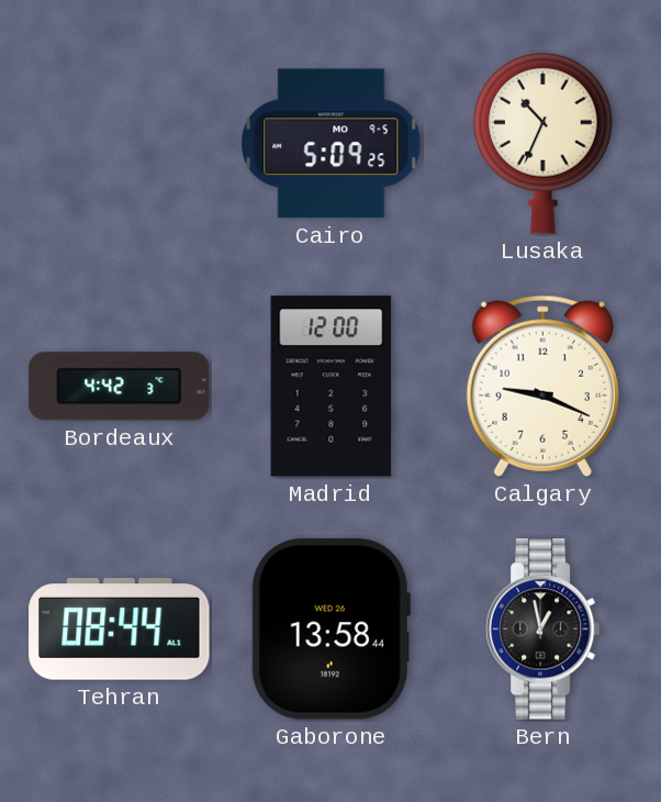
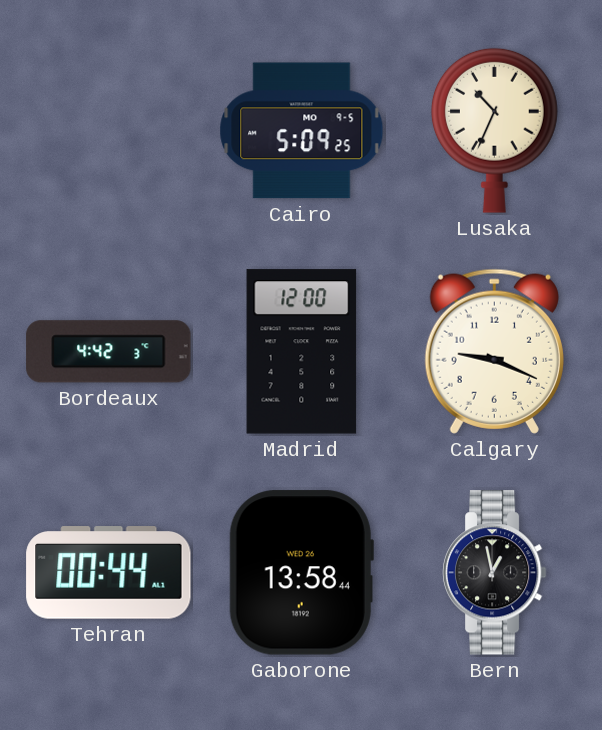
Tehran: 08:44 -> 00:44
